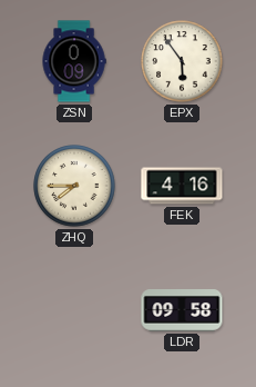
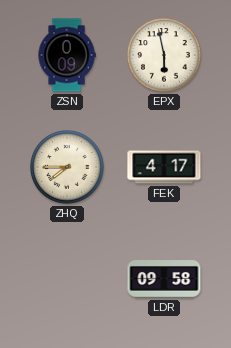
EPX: 5:54 -> 5:58
FEK: 4:16 -> 4:17
